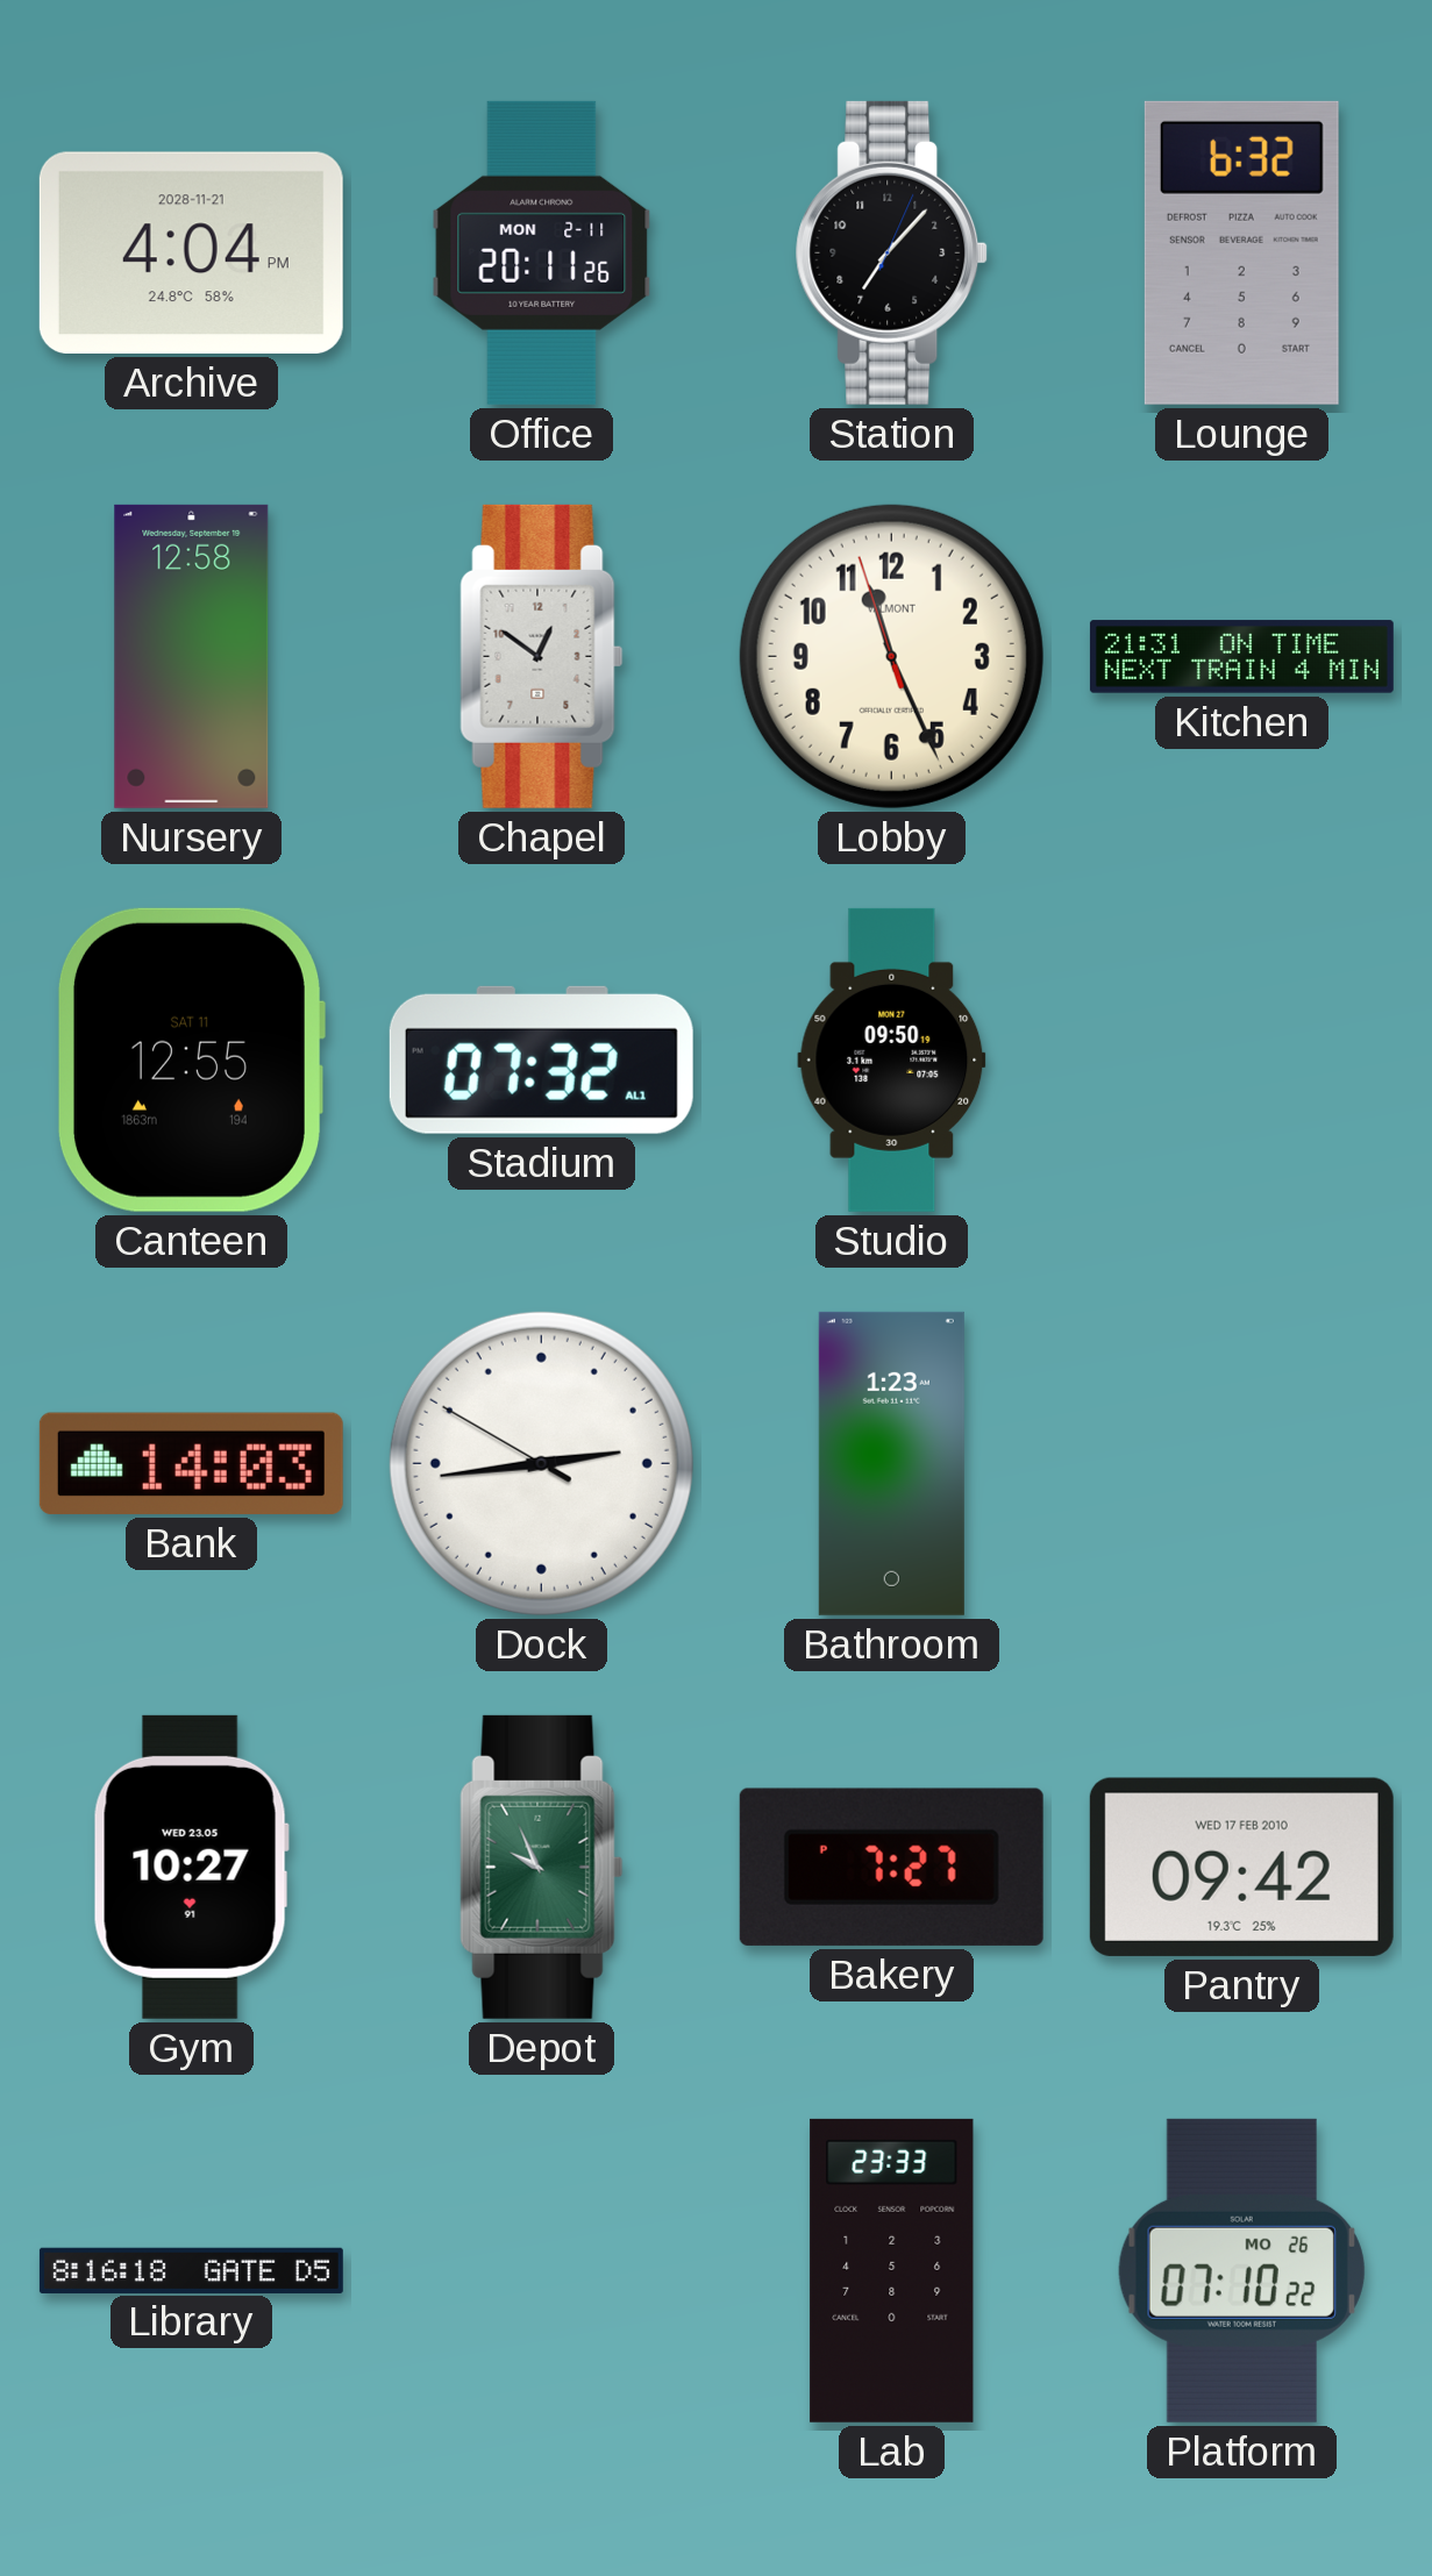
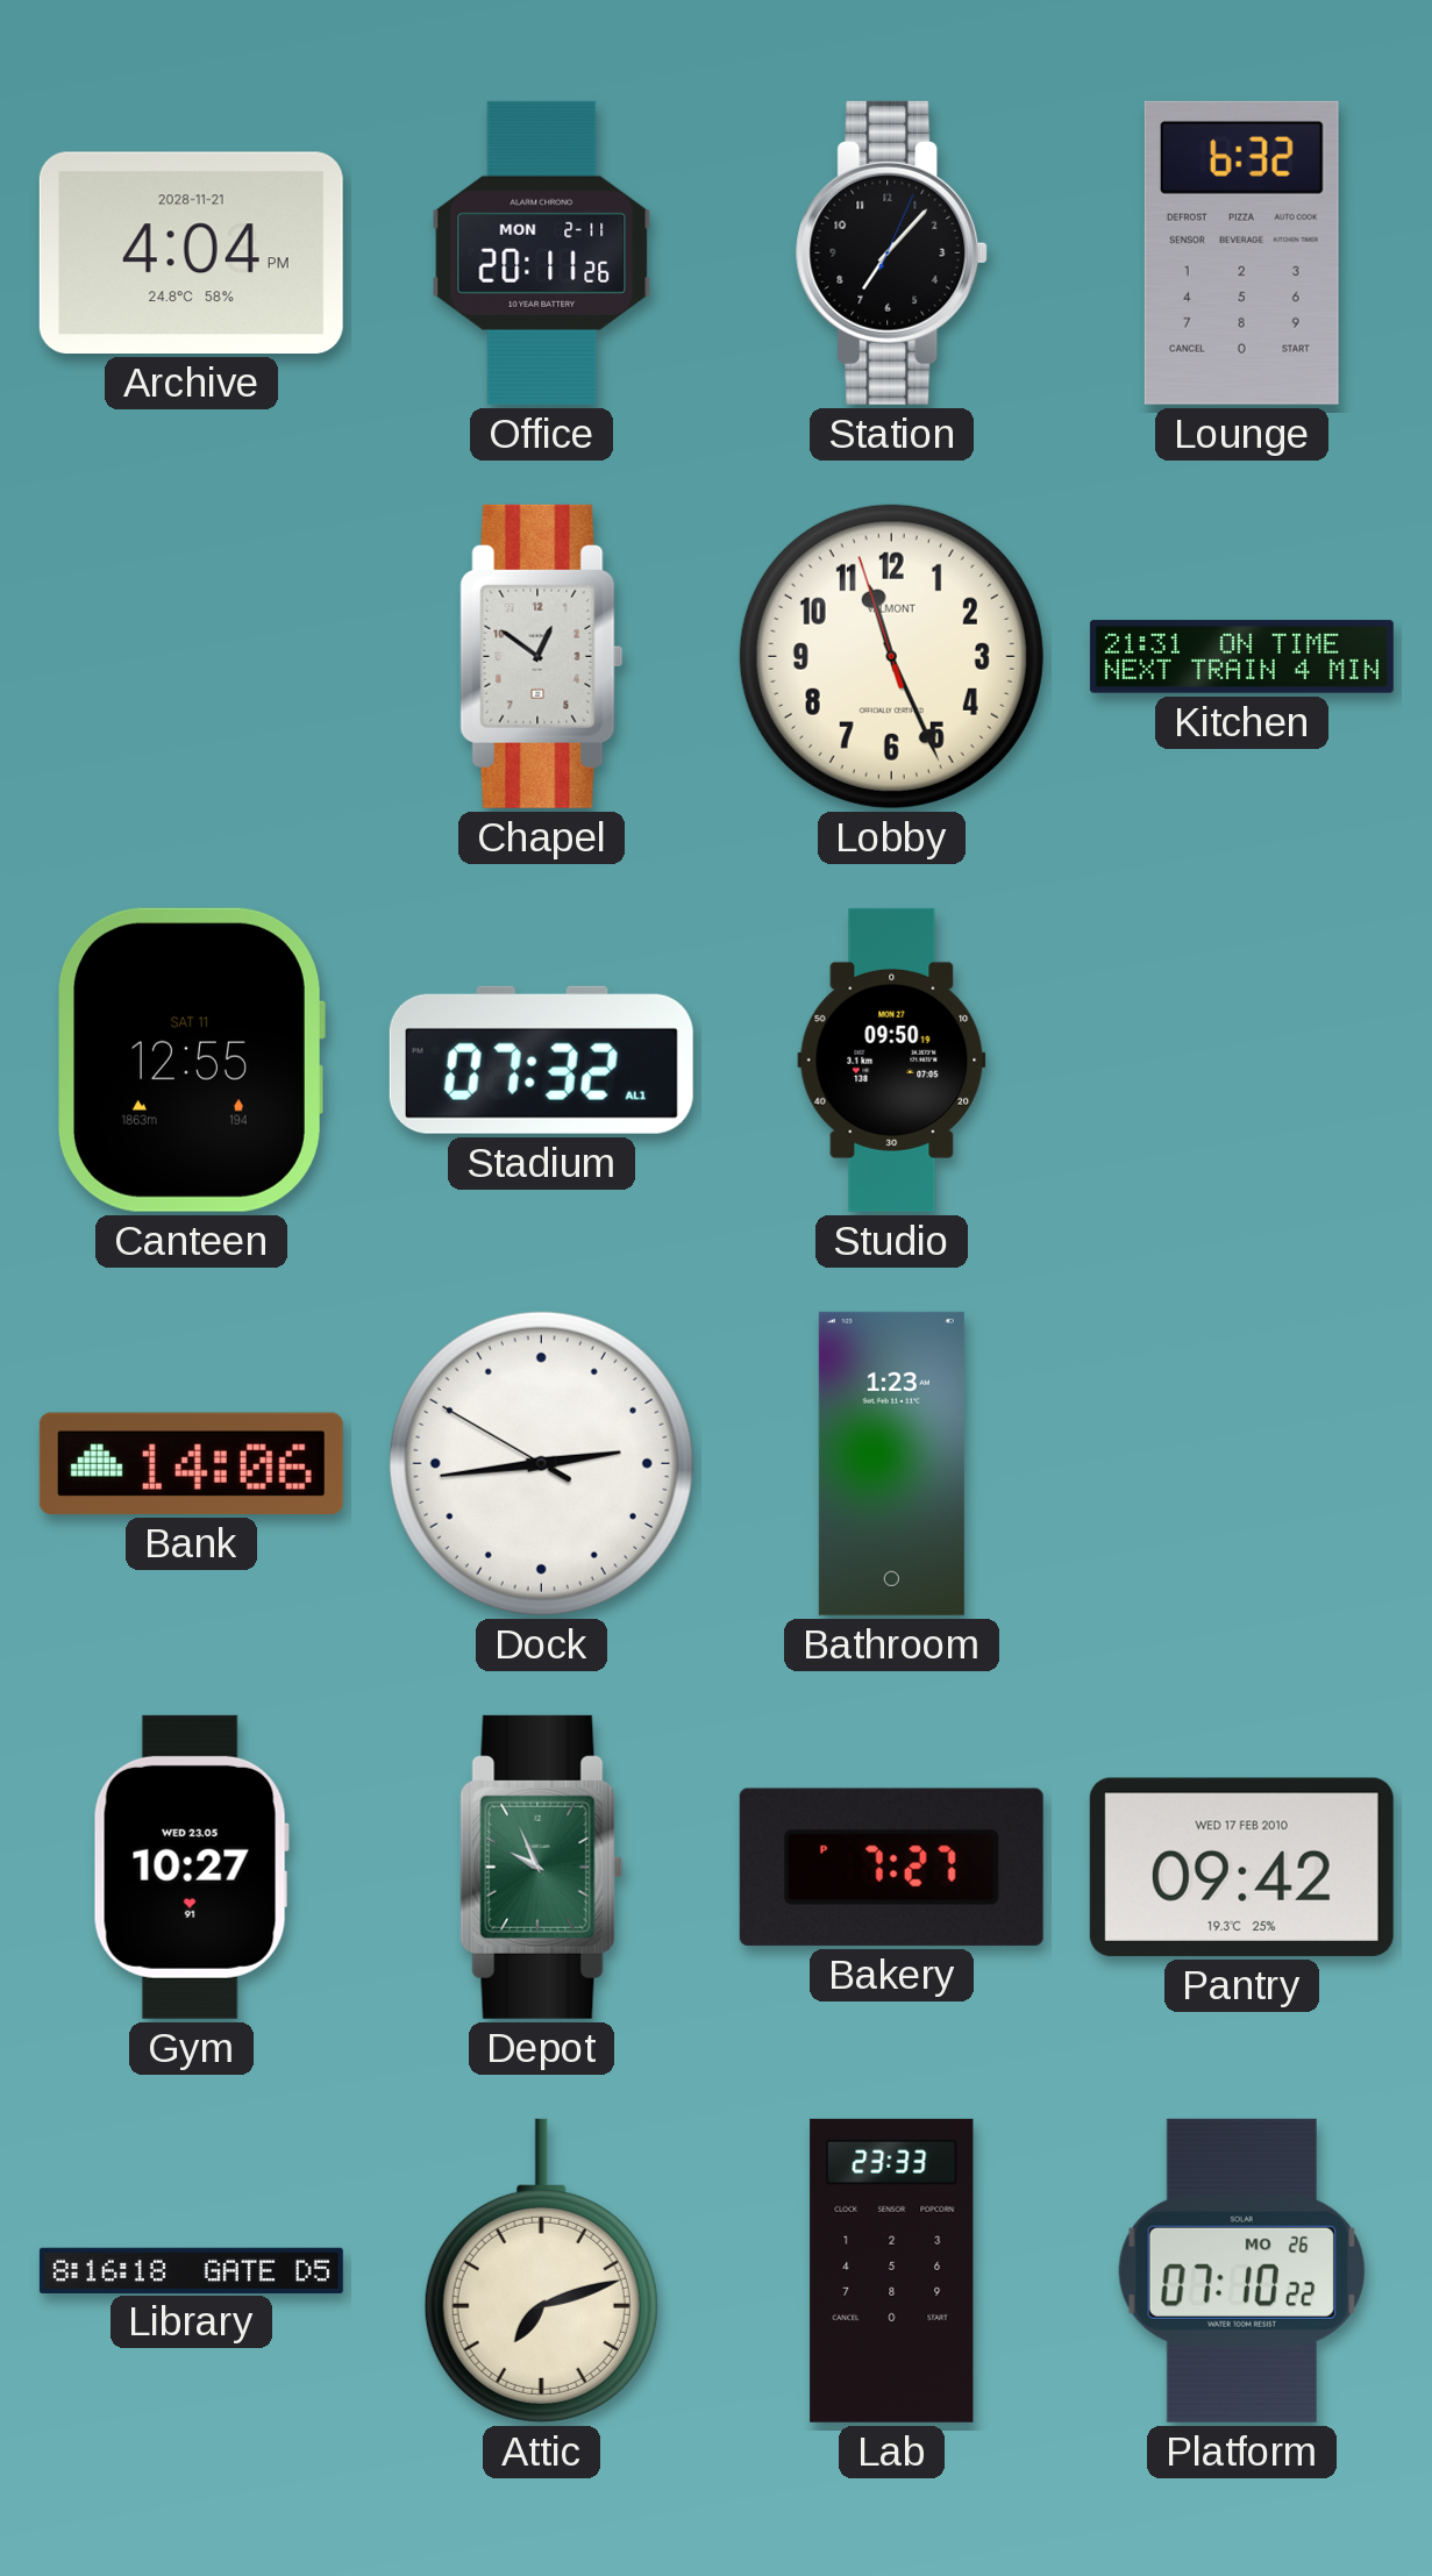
Nursery: 12:58 -> none
Bank: 14:03 -> 14:06
Attic: none -> 7:12
